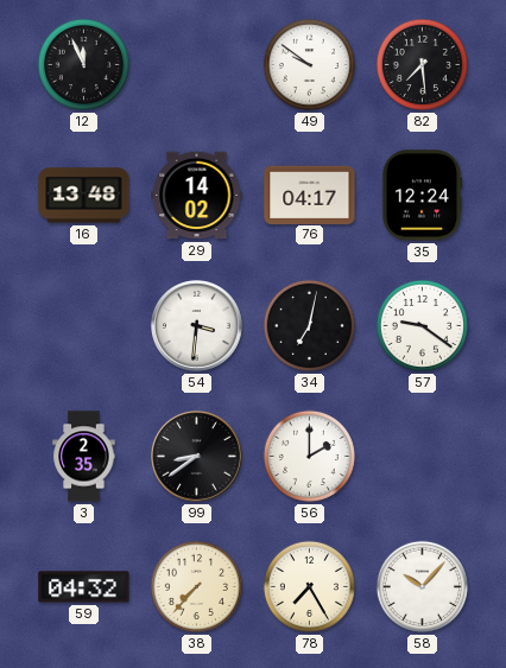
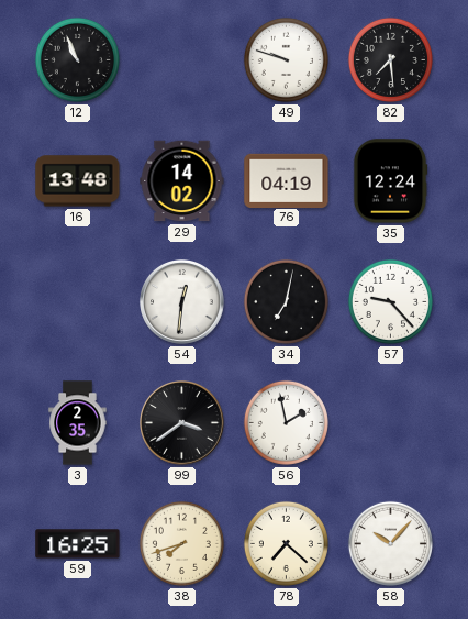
12: 11:56 -> 10:56
49: 9:51 -> 9:48
76: 04:17 -> 04:19
54: 3:31 -> 12:31
57: 9:21 -> 9:23
99: 8:39 -> 3:39
56: 2:00 -> 1:58
59: 04:32 -> 16:25
38: 7:37 -> 7:42
78: 7:25 -> 7:22
